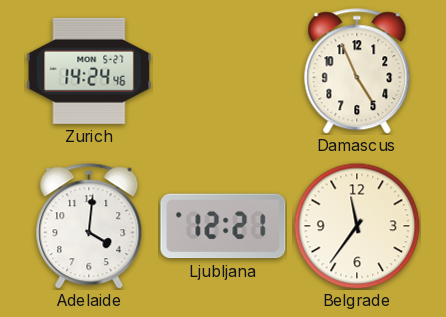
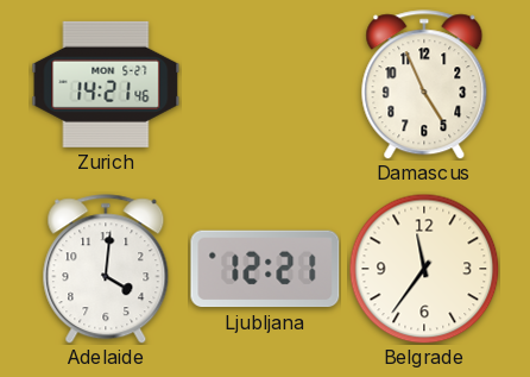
Zurich: 14:24 -> 14:21
